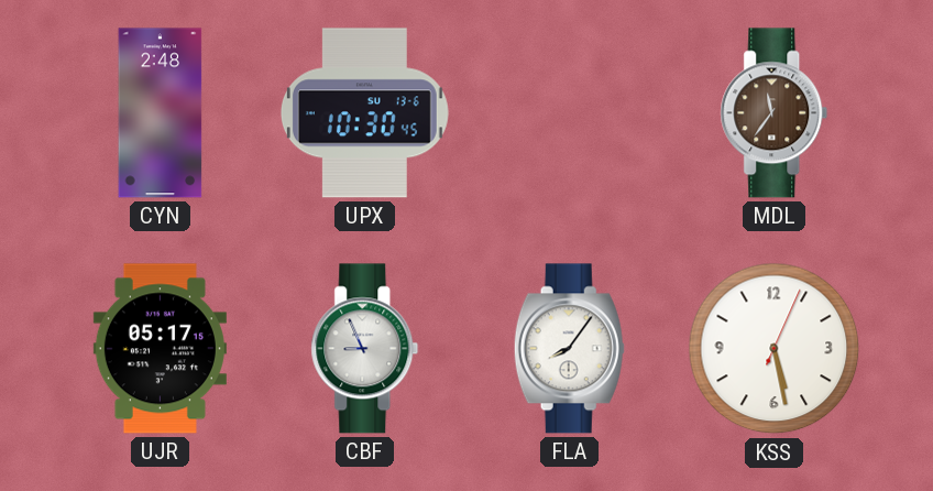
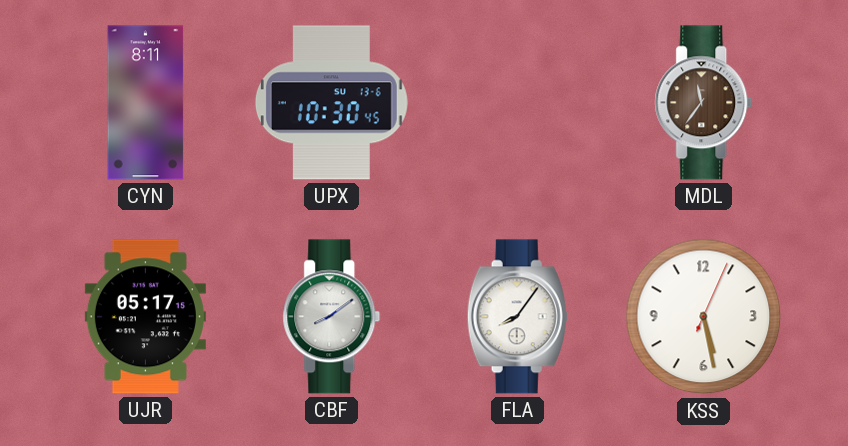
CYN: 2:48 -> 8:11
CBF: 8:56 -> 8:09
